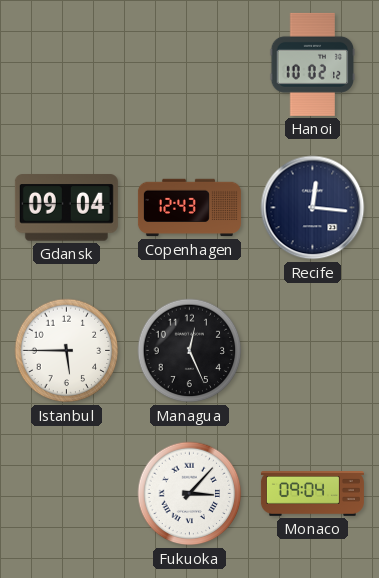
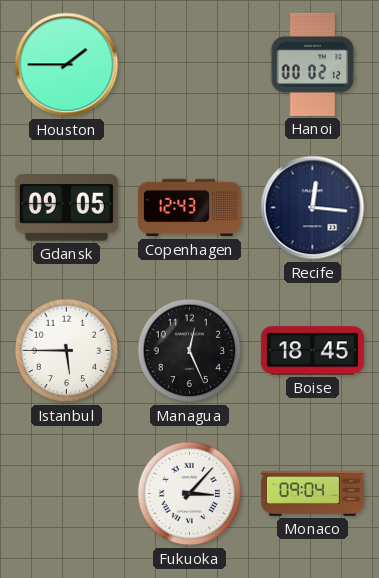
Houston: none -> 1:45
Hanoi: 10:02 -> 00:02
Gdansk: 09:04 -> 09:05
Boise: none -> 18:45
